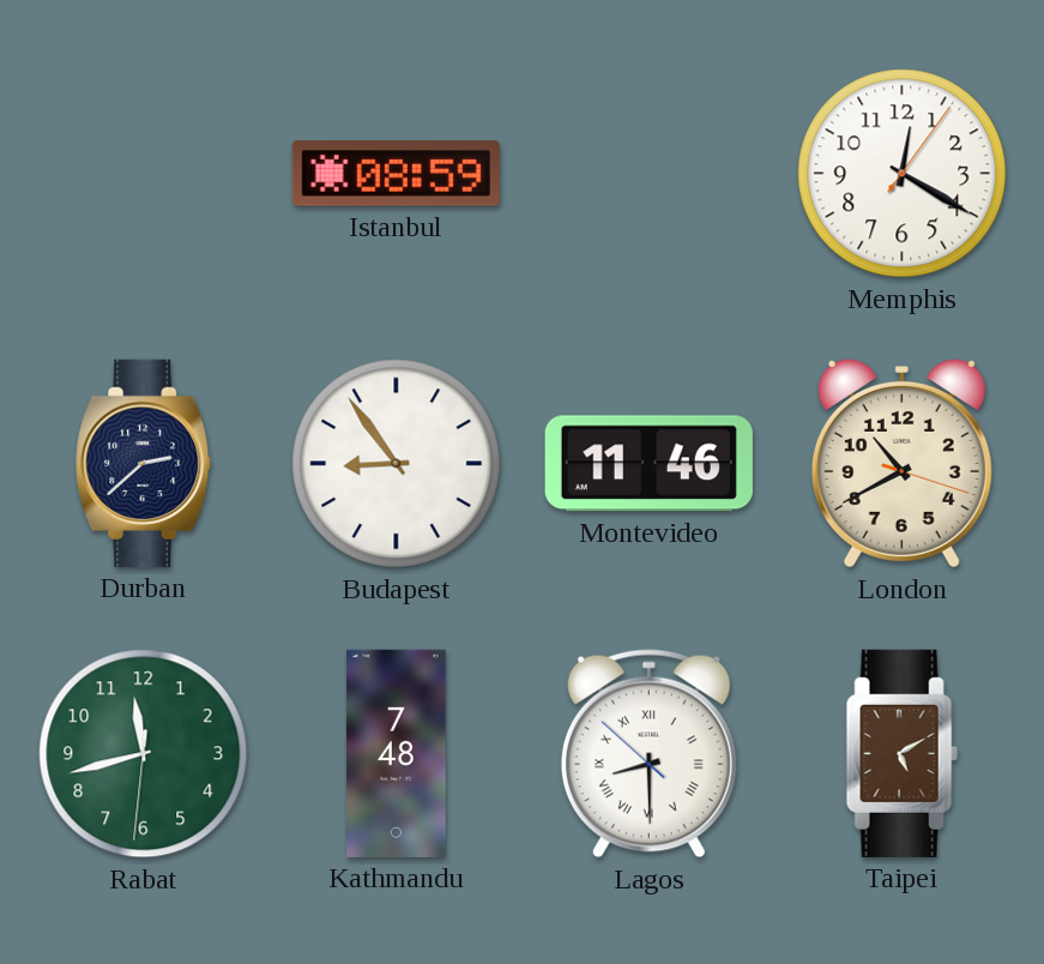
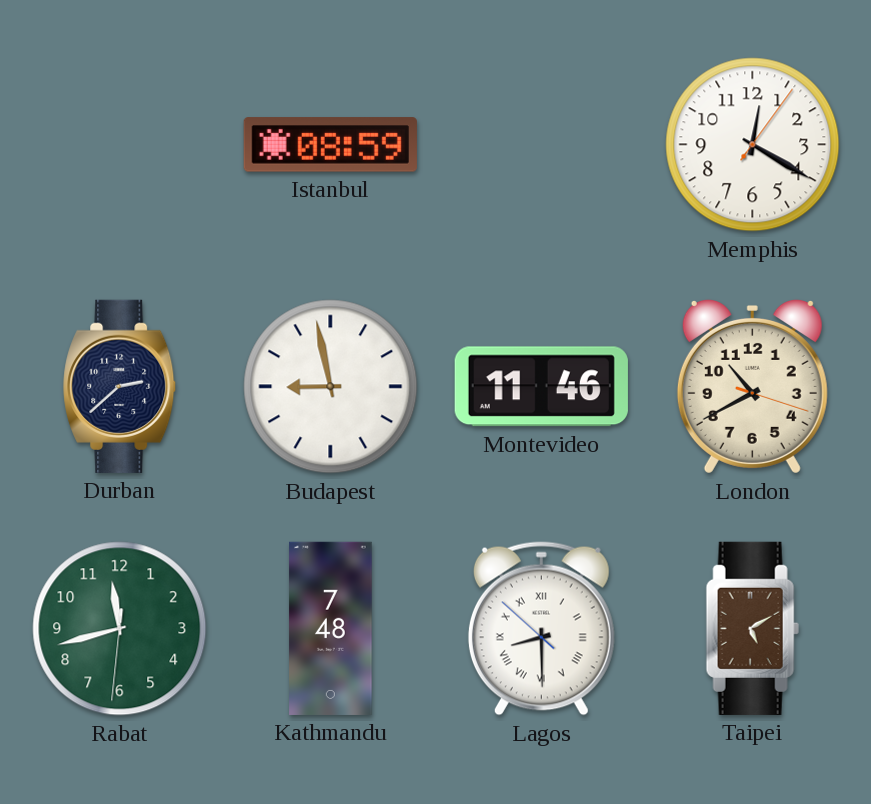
Budapest: 8:54 -> 8:58
